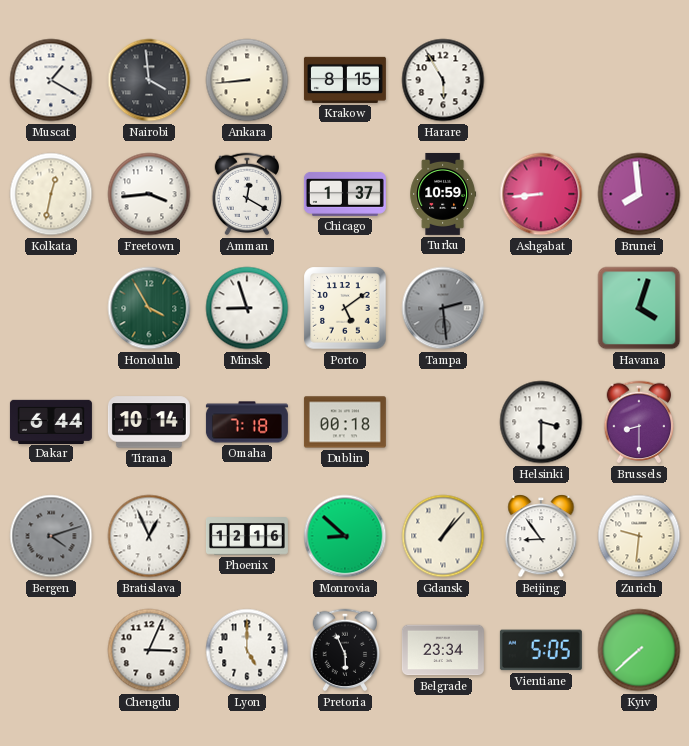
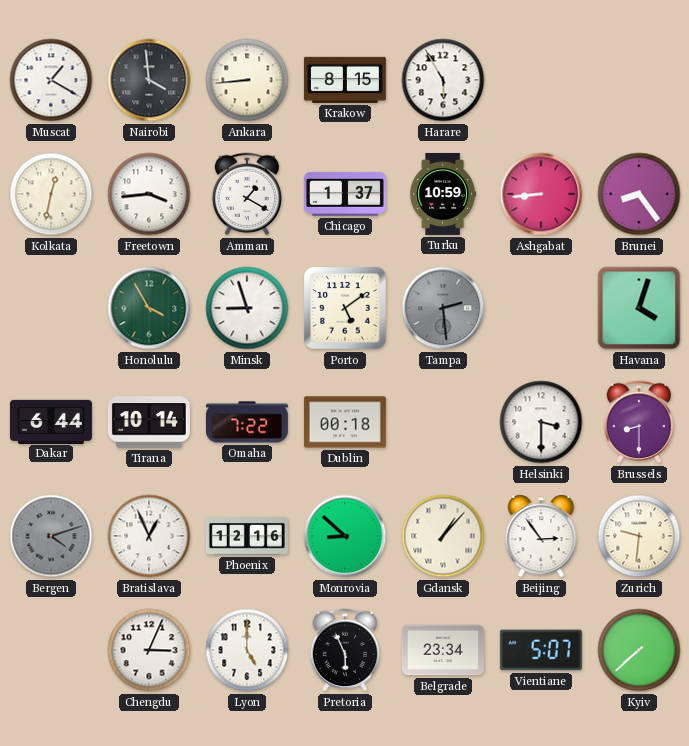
Amman: 12:20 -> 1:20
Brunei: 7:59 -> 8:24
Omaha: 7:18 -> 7:22
Beijing: 8:54 -> 2:54
Vientiane: 5:05 -> 5:07
